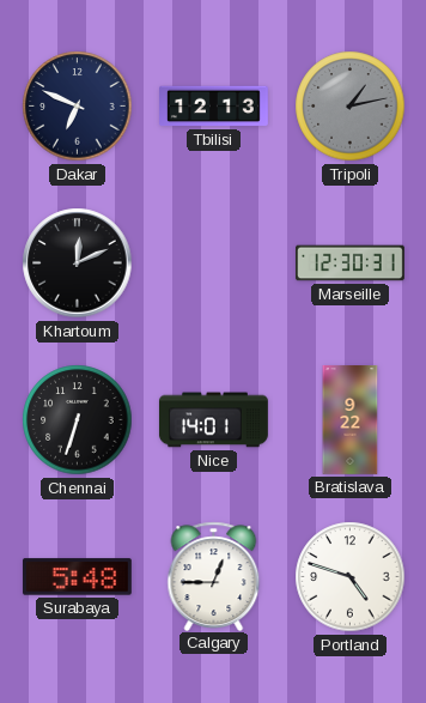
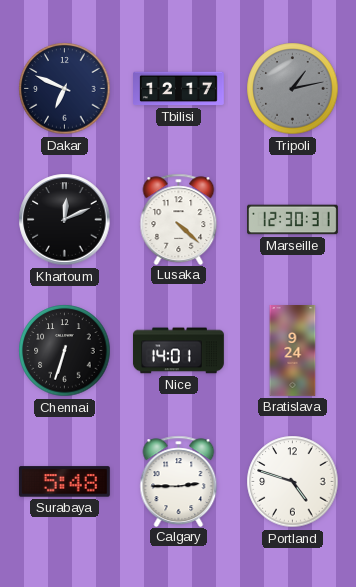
Tbilisi: 12:13 -> 12:17
Lusaka: none -> 4:22
Bratislava: 9:22 -> 9:24
Calgary: 12:45 -> 2:45
